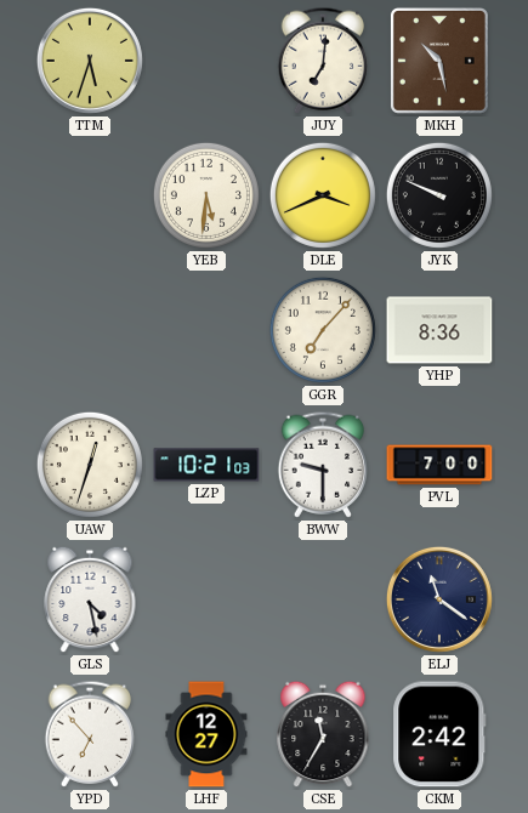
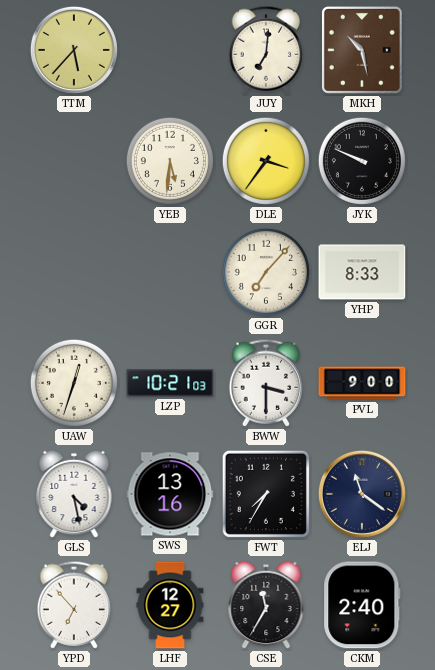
TTM: 5:33 -> 5:37
DLE: 3:41 -> 3:36
YHP: 8:36 -> 8:33
BWW: 9:30 -> 3:30
PVL: 7:00 -> 9:00
SWS: none -> 13:16
FWT: none -> 7:35
CKM: 2:42 -> 2:40
